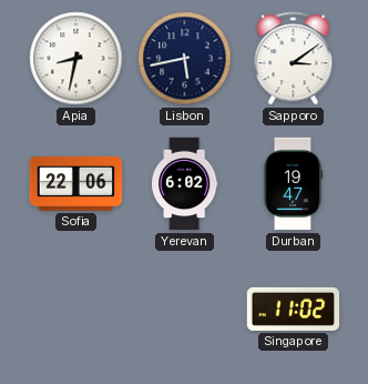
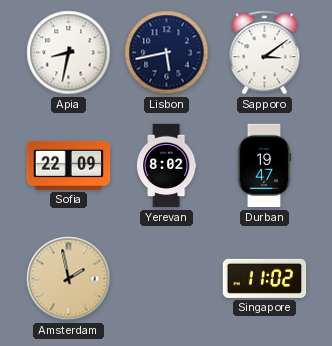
Sofia: 22:06 -> 22:09
Yerevan: 6:02 -> 8:02
Amsterdam: none -> 1:58
